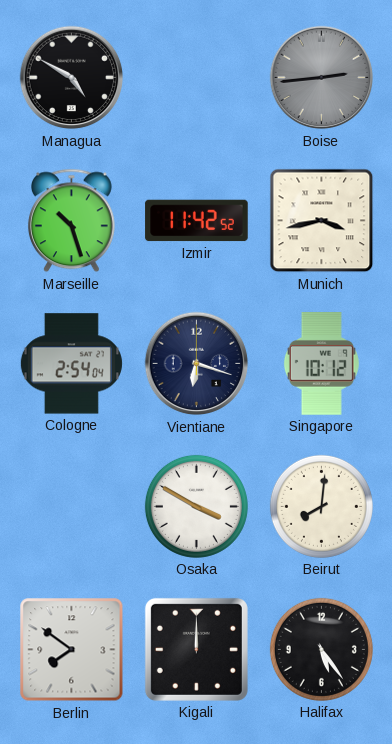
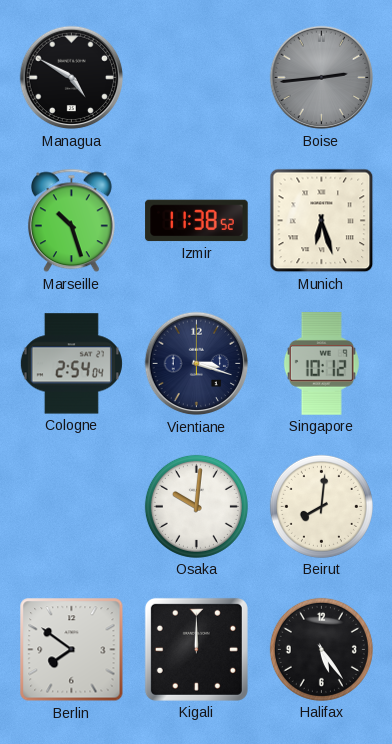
Izmir: 11:42 -> 11:38
Munich: 3:43 -> 6:27
Vientiane: 6:18 -> 3:18
Osaka: 3:50 -> 10:01
